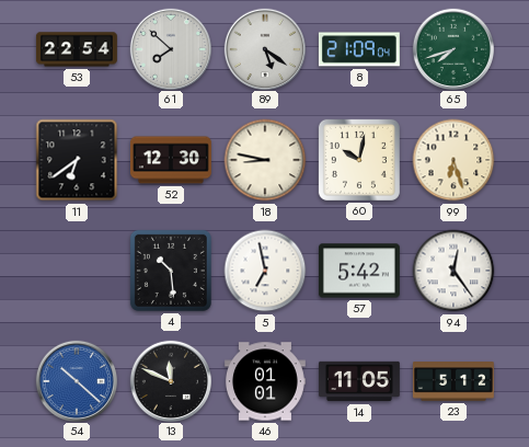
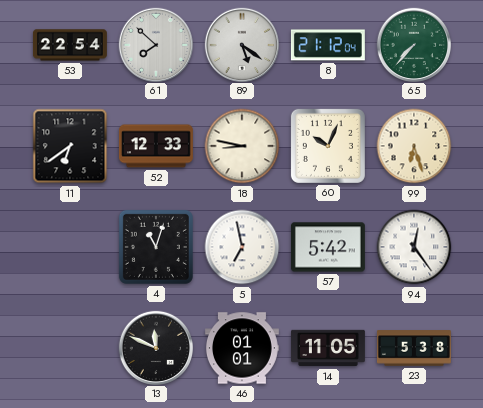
8: 21:09 -> 21:12
65: 7:42 -> 7:37
52: 12:30 -> 12:33
60: 10:02 -> 10:04
4: 10:29 -> 11:03
54: 10:22 -> none
23: 5:12 -> 5:38
